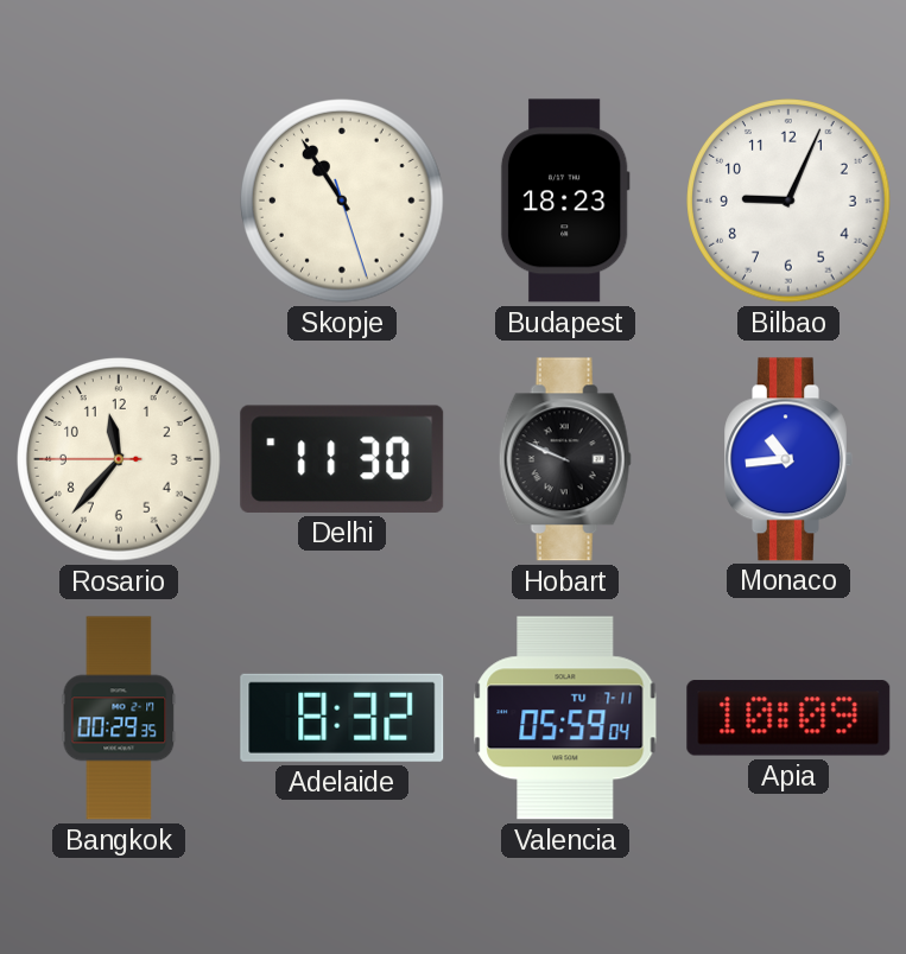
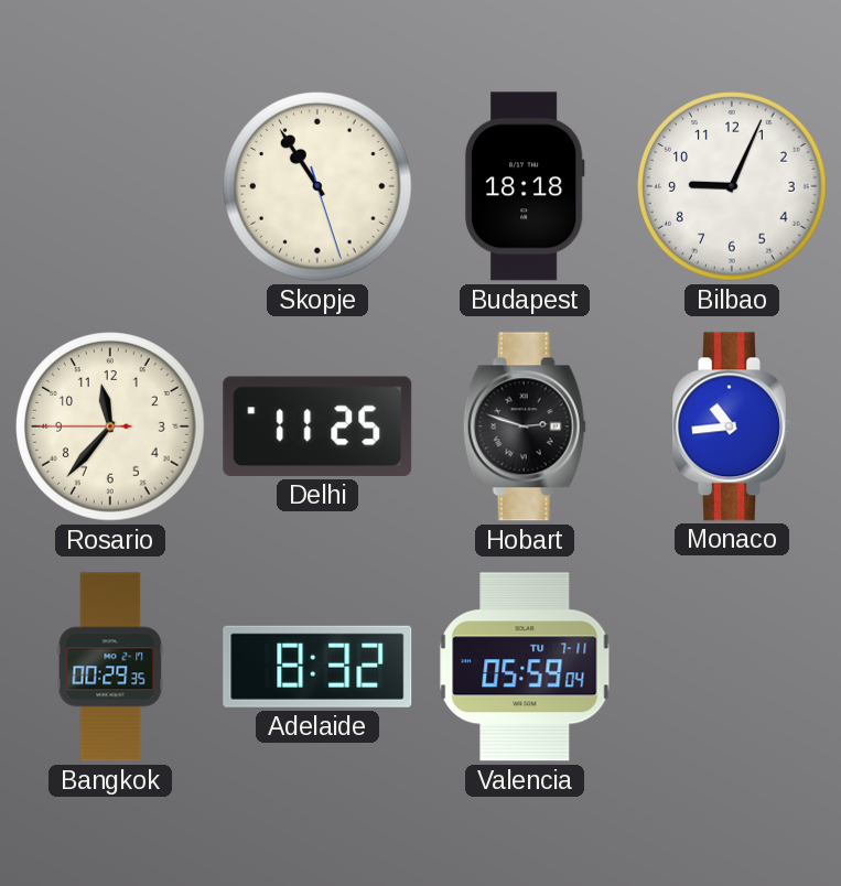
Budapest: 18:23 -> 18:18
Delhi: 11:30 -> 11:25
Hobart: 9:49 -> 2:48
Apia: 10:09 -> none
